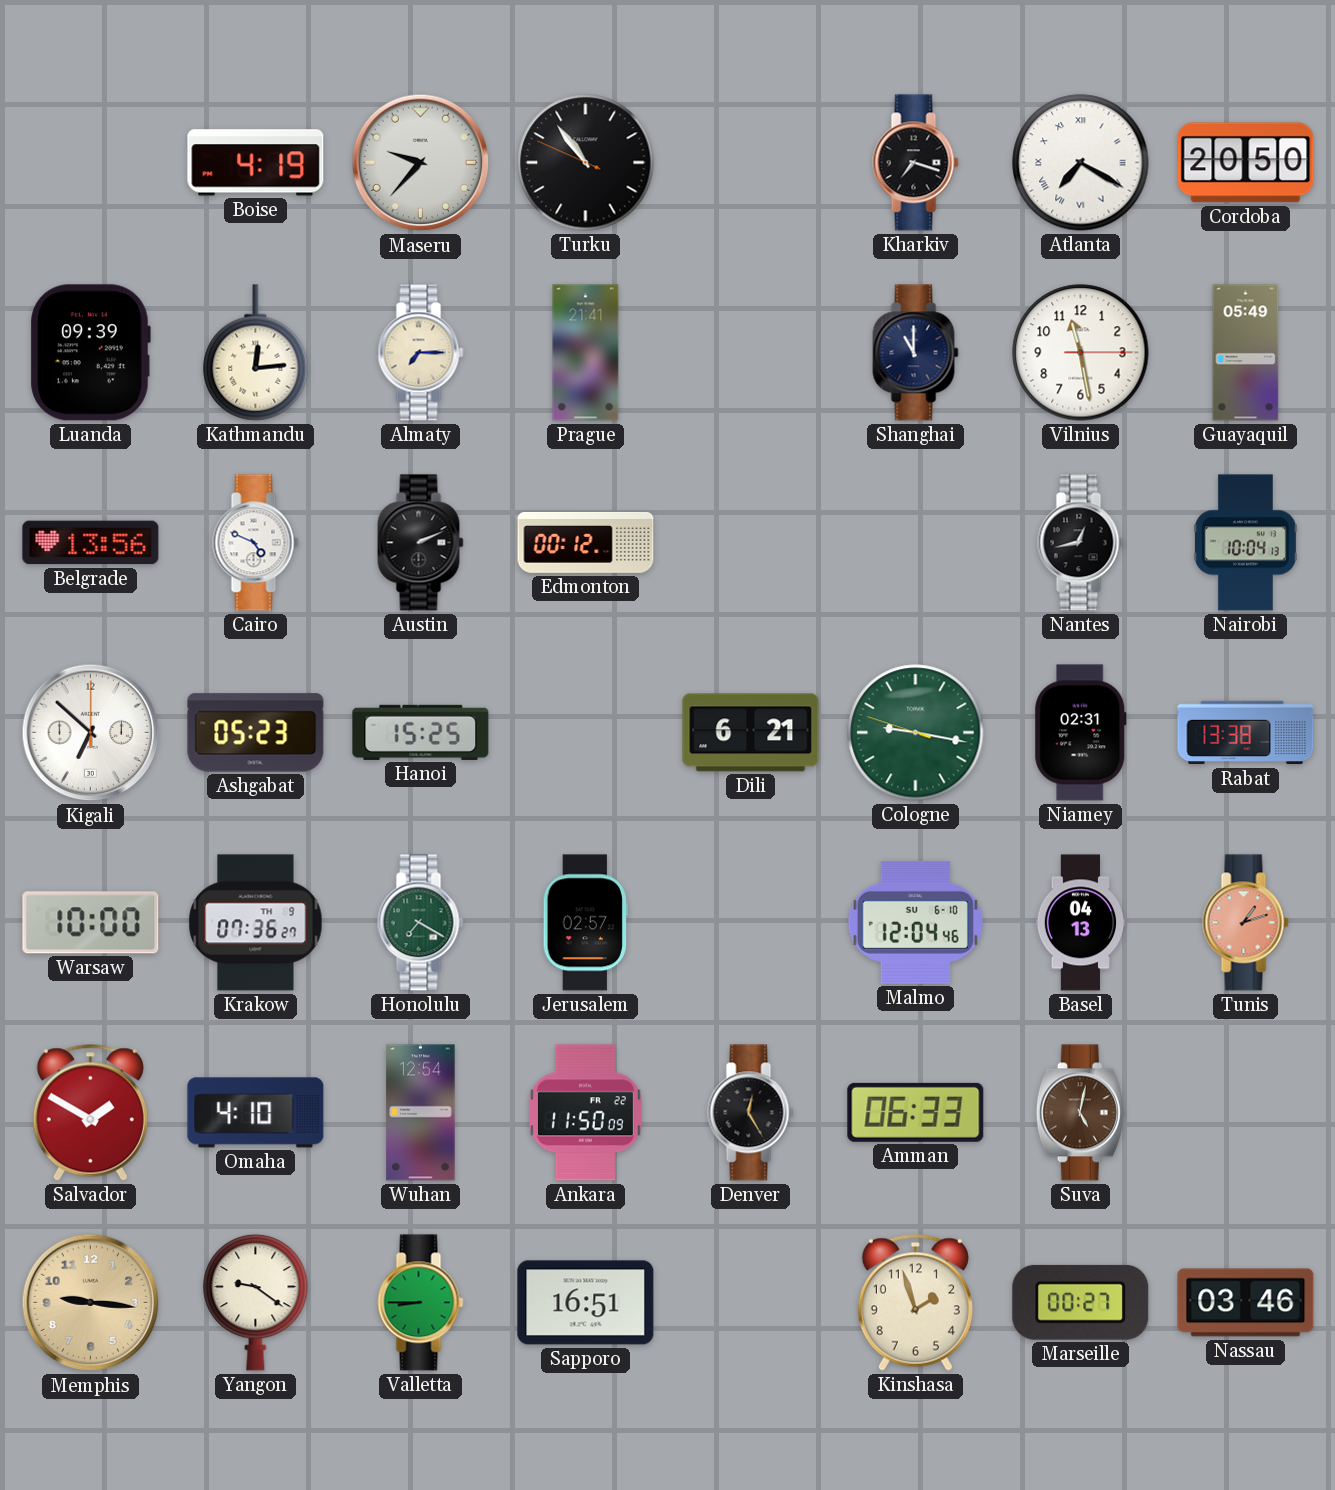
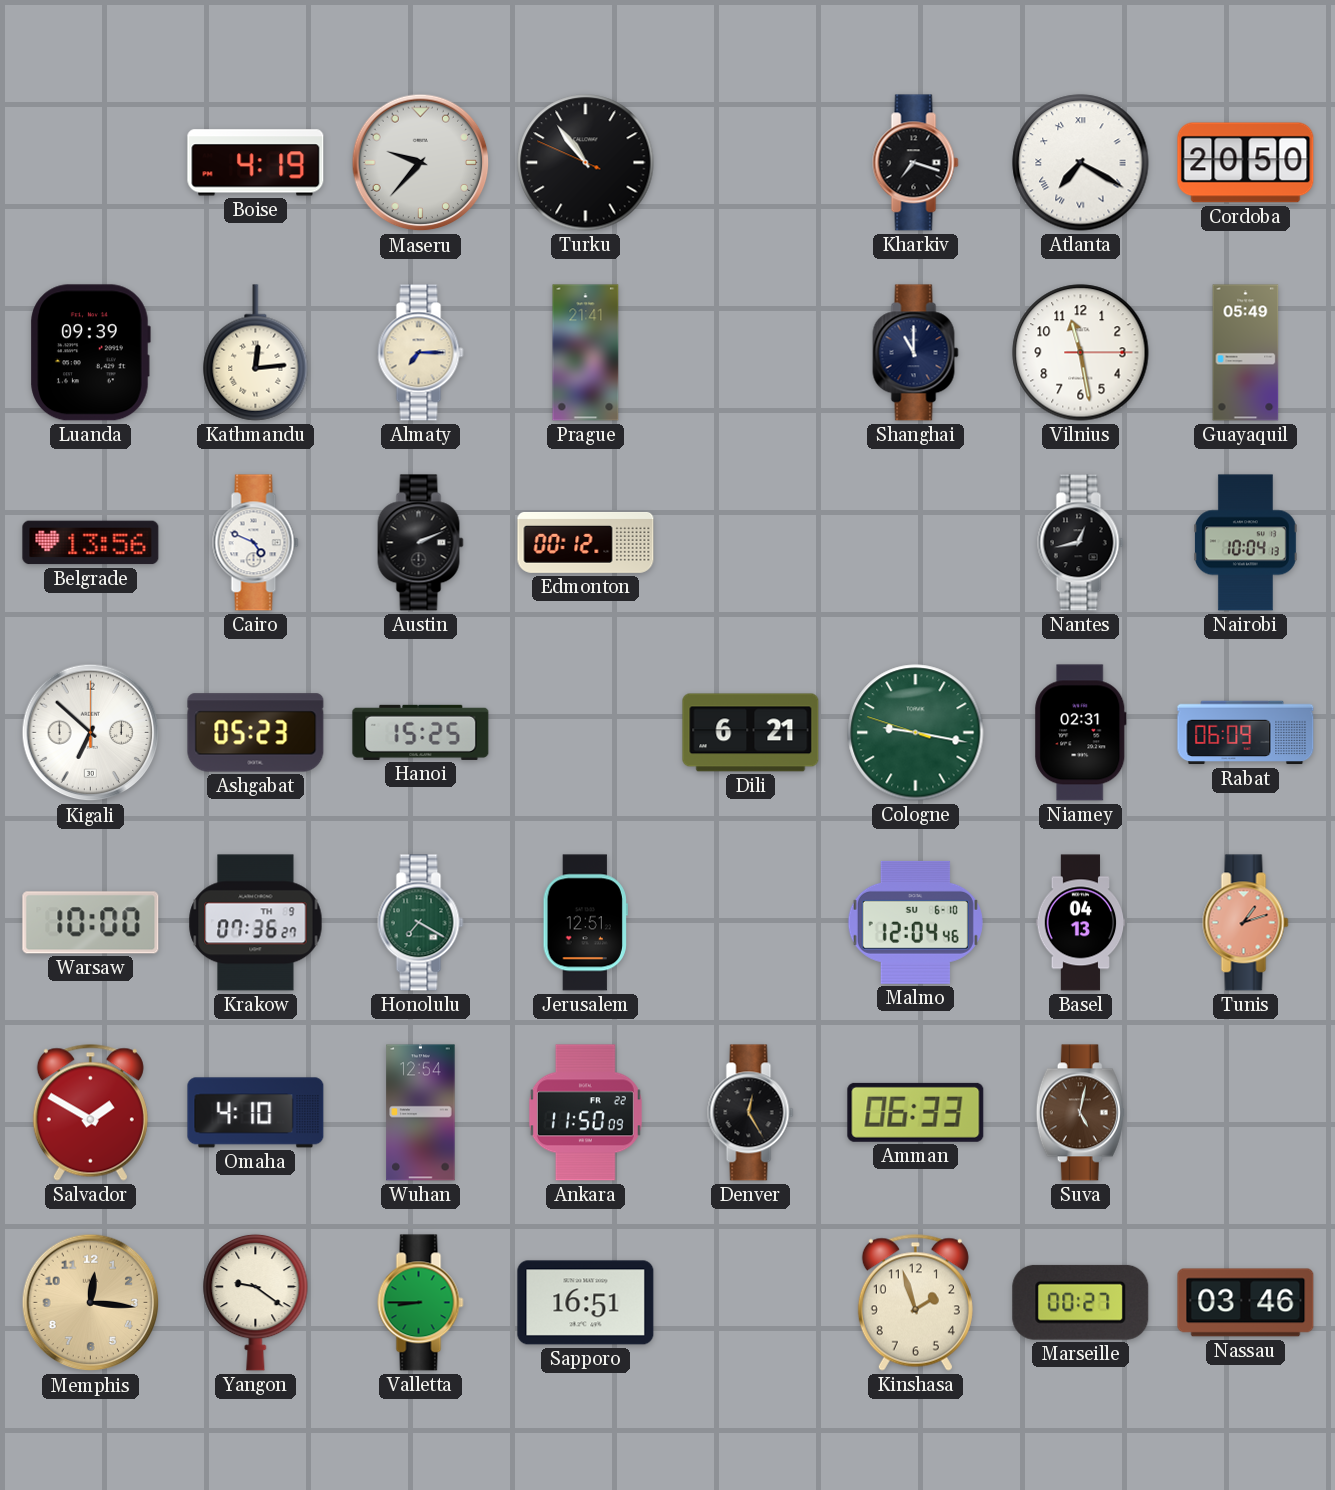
Rabat: 13:38 -> 06:09
Jerusalem: 02:57 -> 12:51
Memphis: 9:16 -> 12:16
